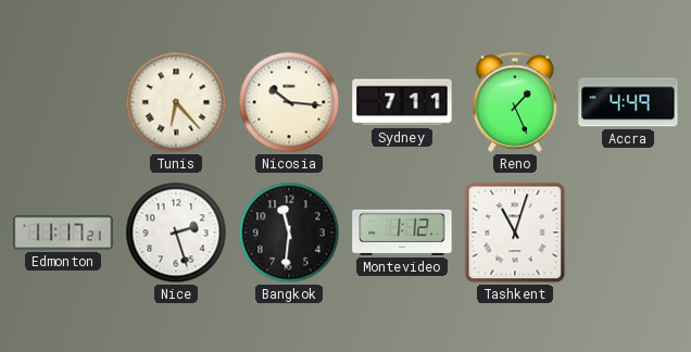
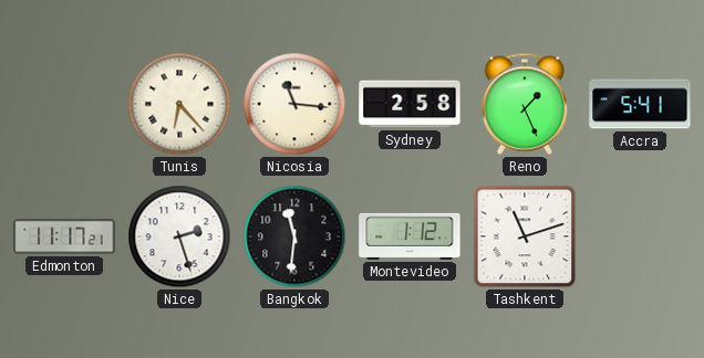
Nicosia: 10:16 -> 11:16
Sydney: 7:11 -> 2:58
Accra: 4:49 -> 5:41
Tashkent: 11:03 -> 11:12
